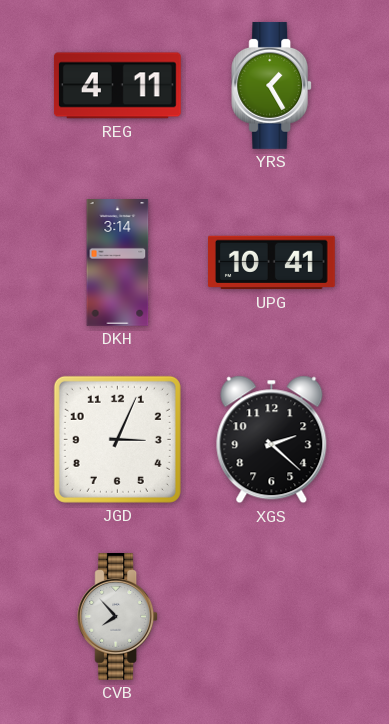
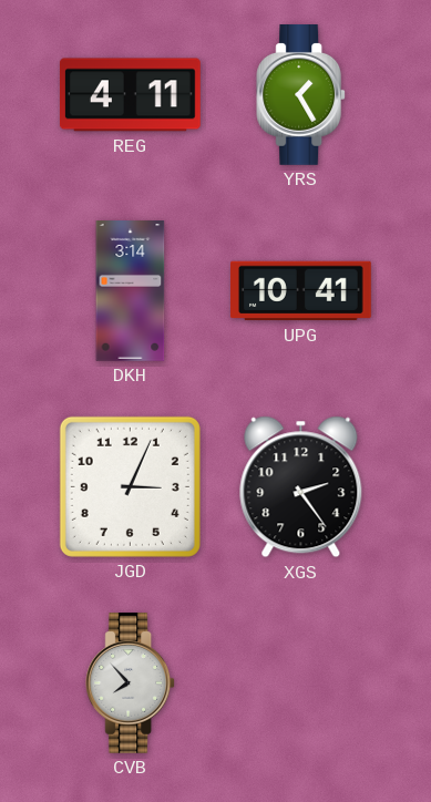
XGS: 2:22 -> 2:24
